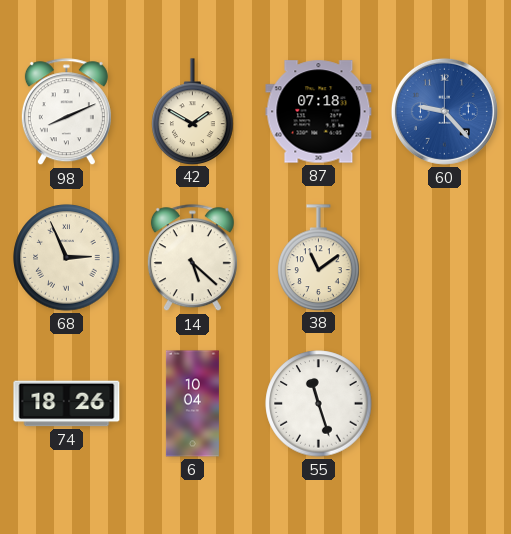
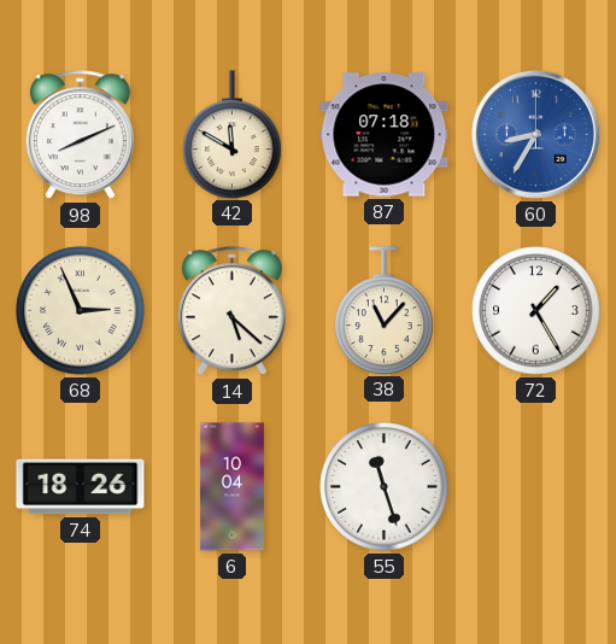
42: 1:50 -> 11:50
60: 9:23 -> 8:35
38: 11:09 -> 11:07
72: none -> 1:25
